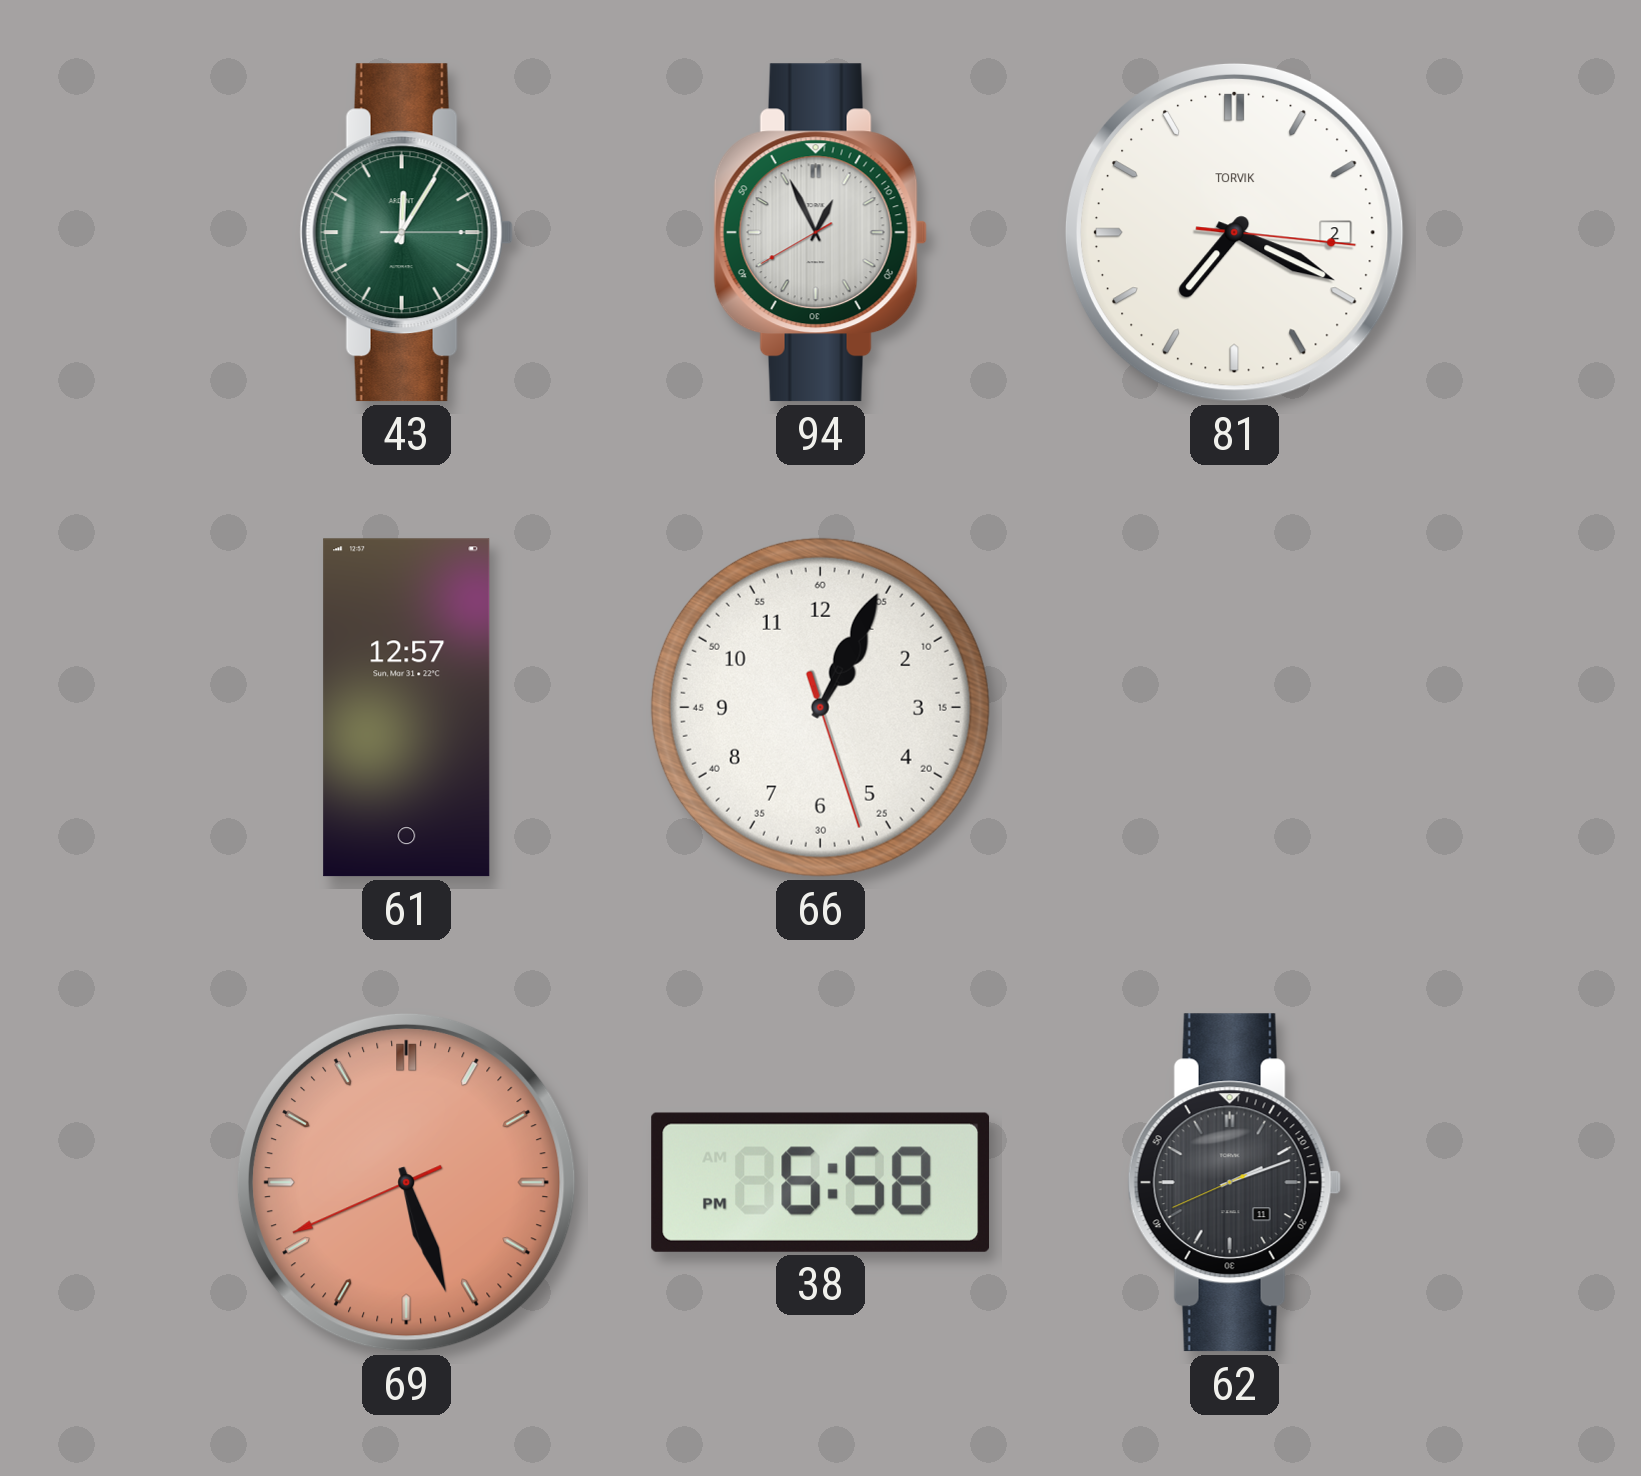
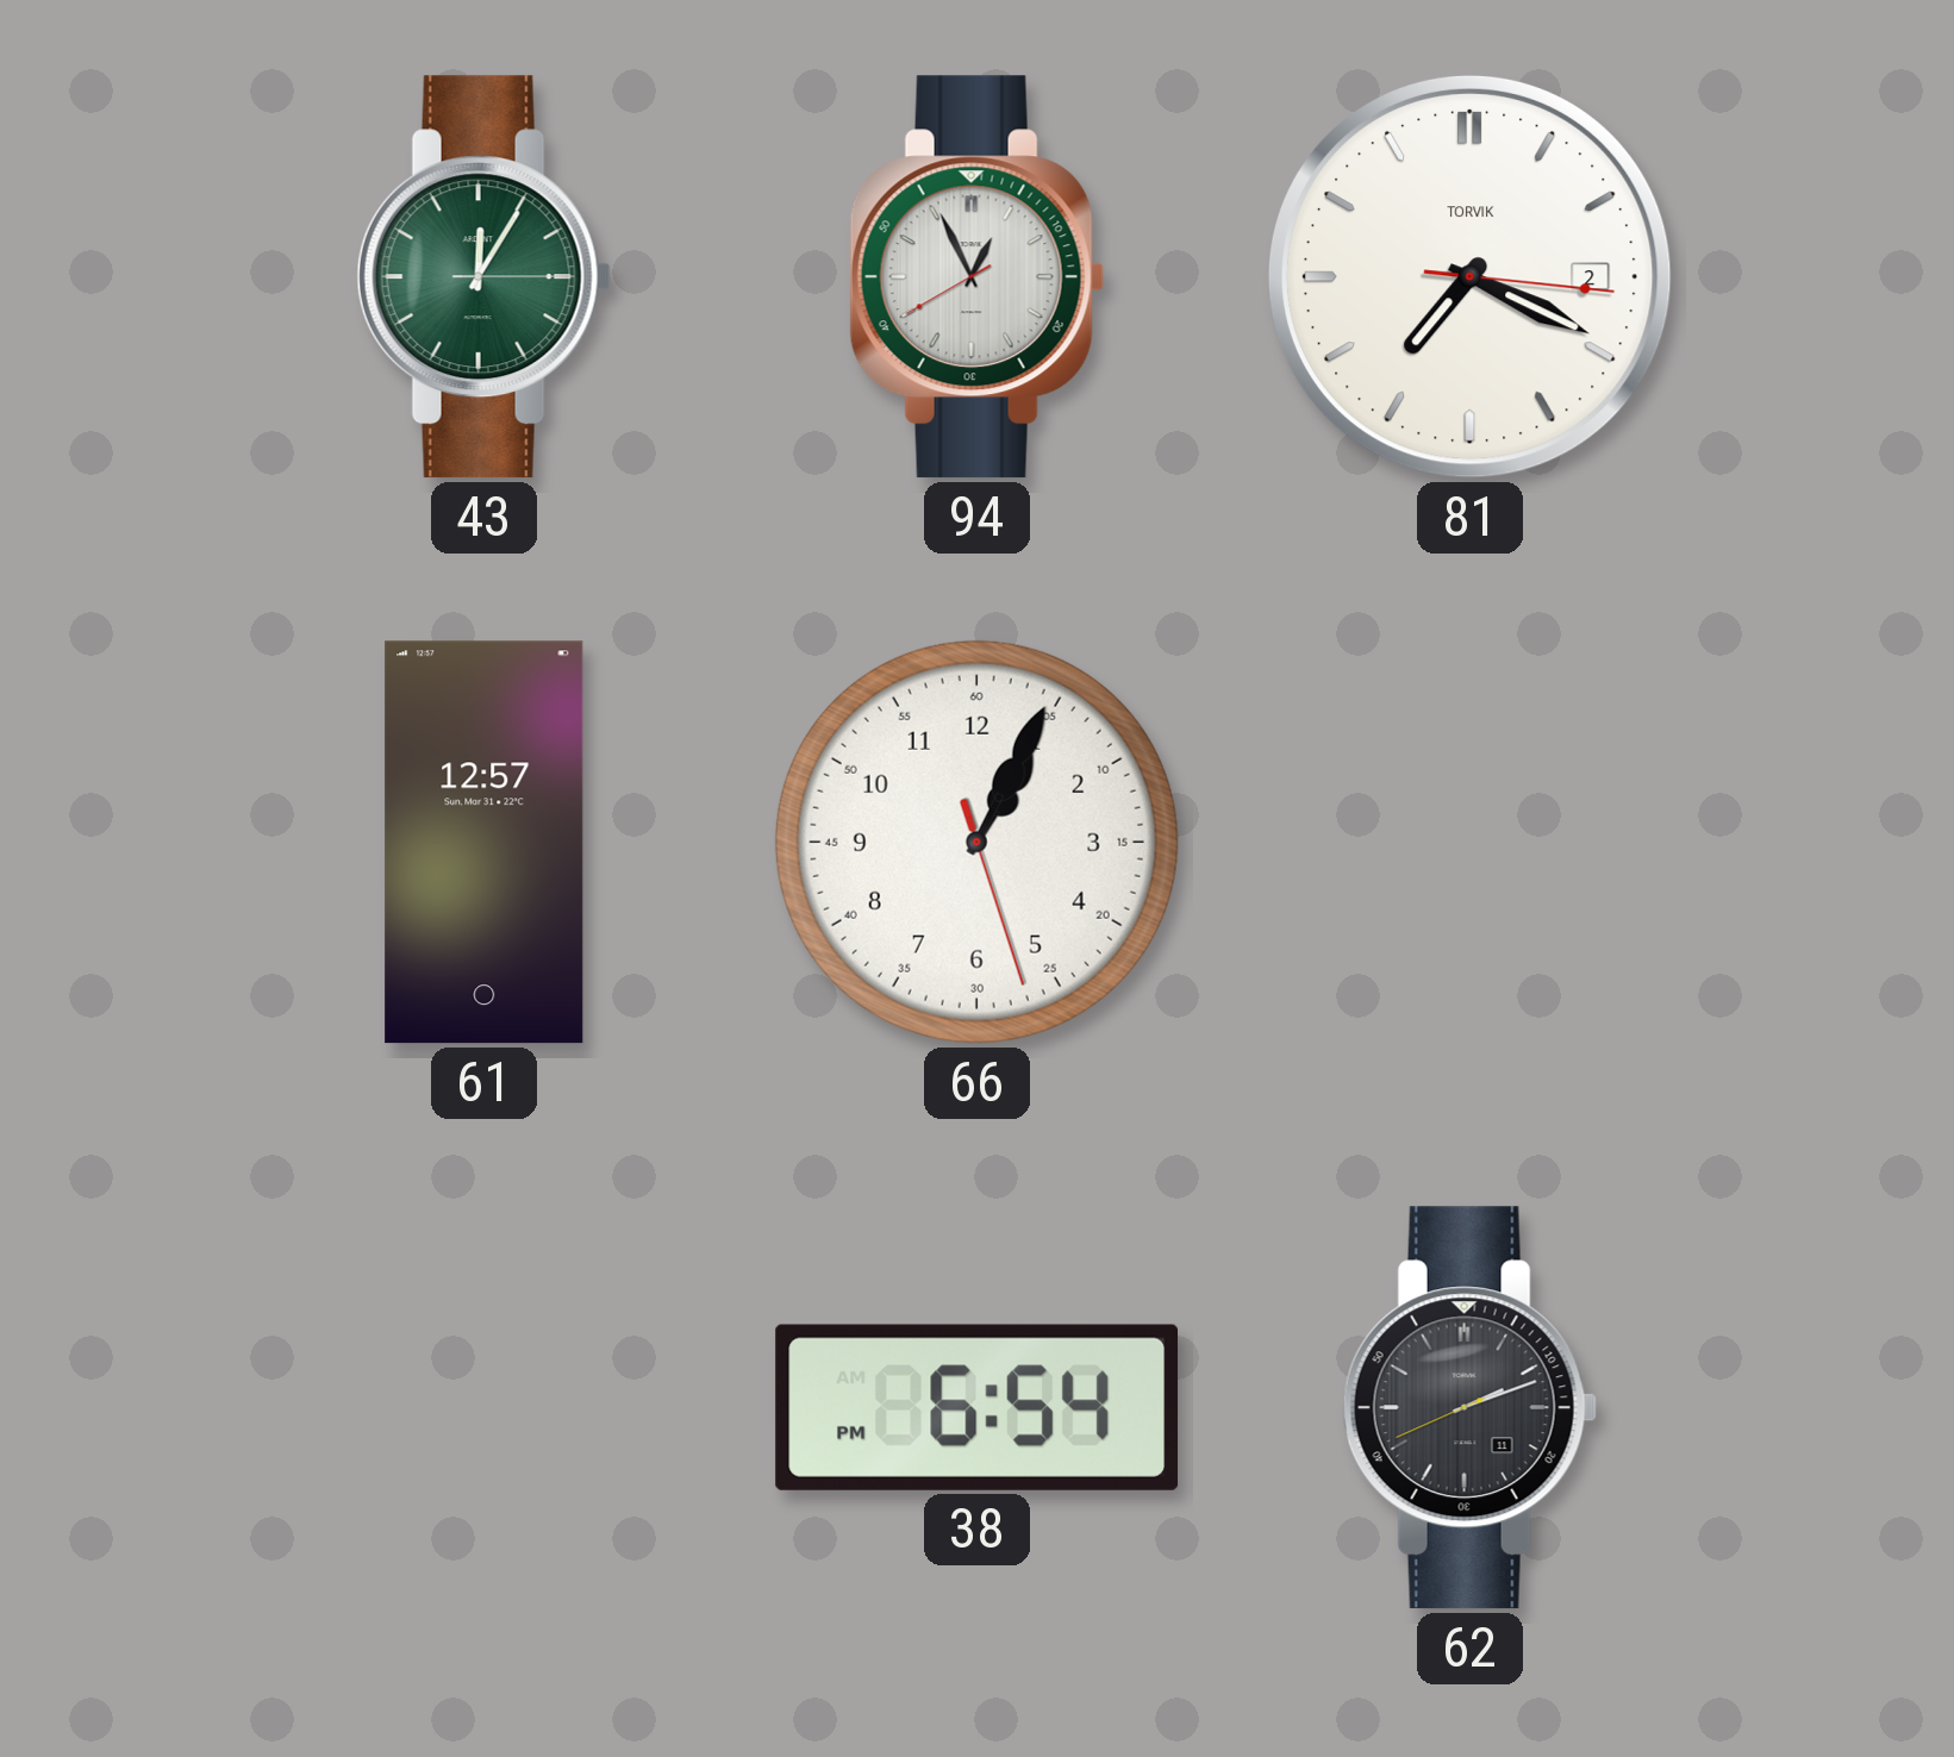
69: 5:26 -> none
38: 6:58 -> 6:54
